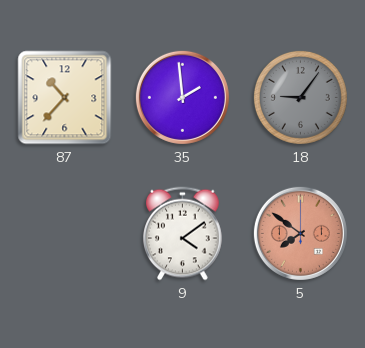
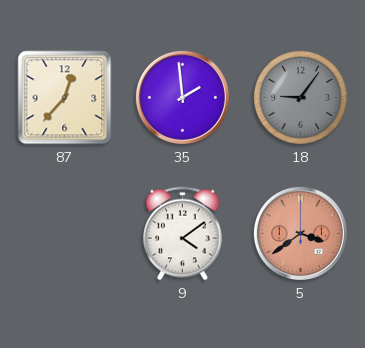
87: 10:37 -> 12:37
5: 7:51 -> 3:39
